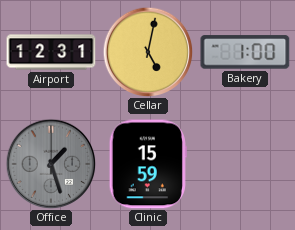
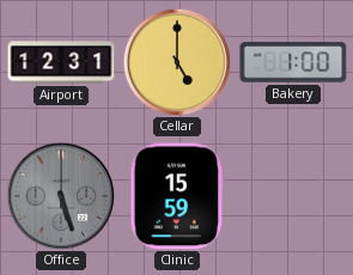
Cellar: 5:02 -> 5:00
Office: 1:27 -> 5:27
